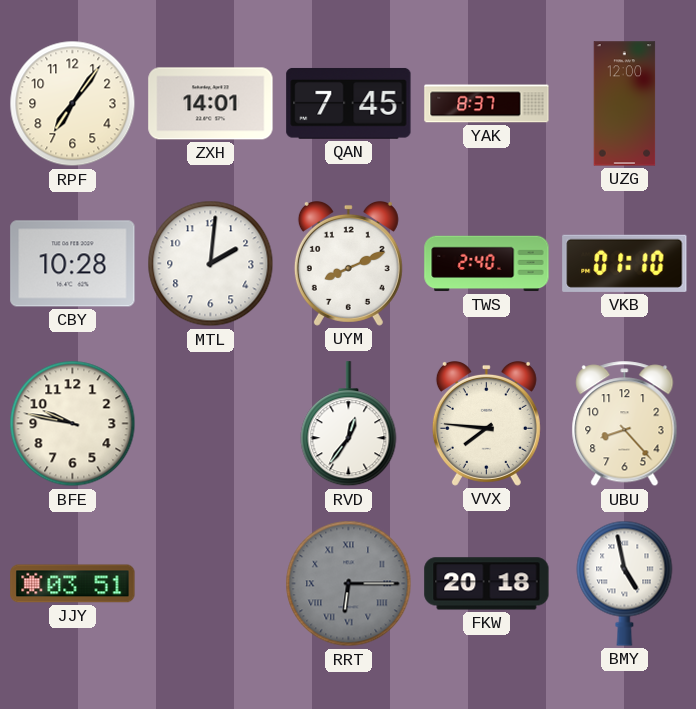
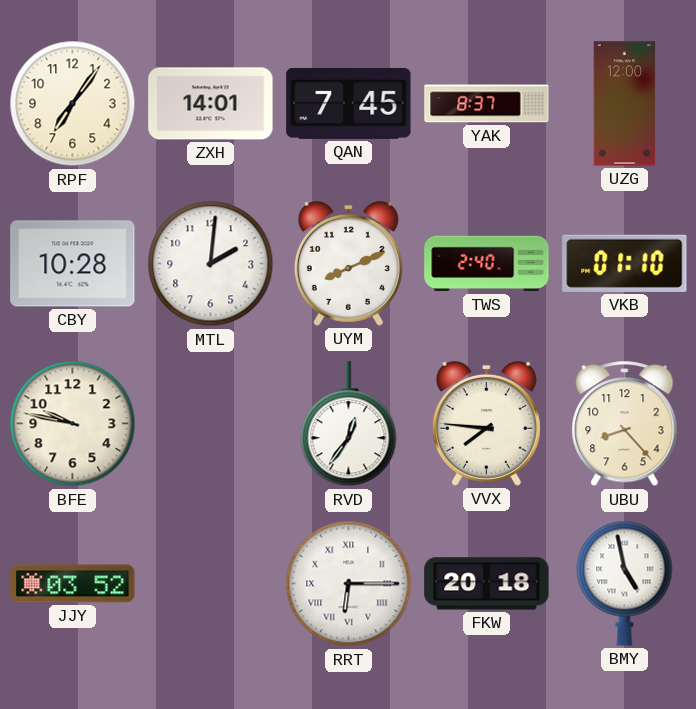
JJY: 03:51 -> 03:52
RRT dial: grey -> white
